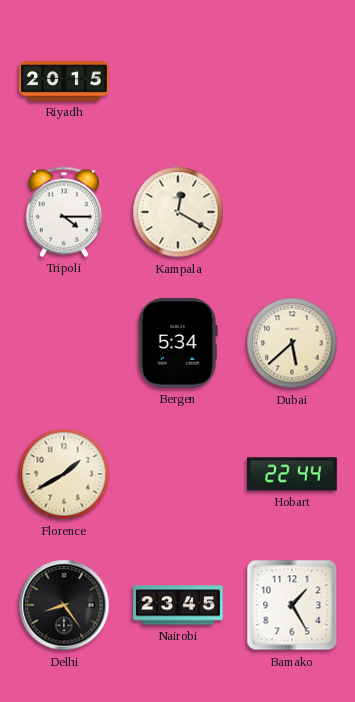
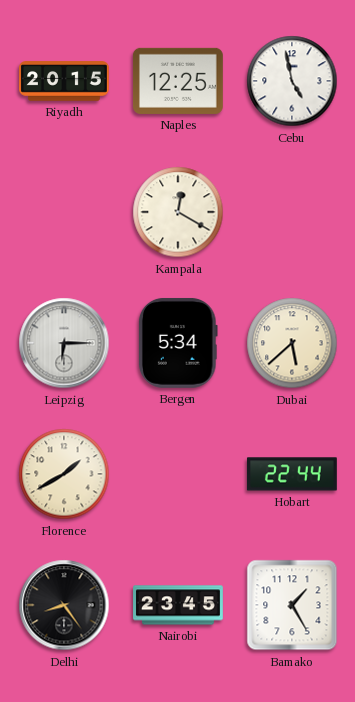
Naples: none -> 12:25
Cebu: none -> 4:58
Tripoli: 4:15 -> none
Leipzig: none -> 6:15
